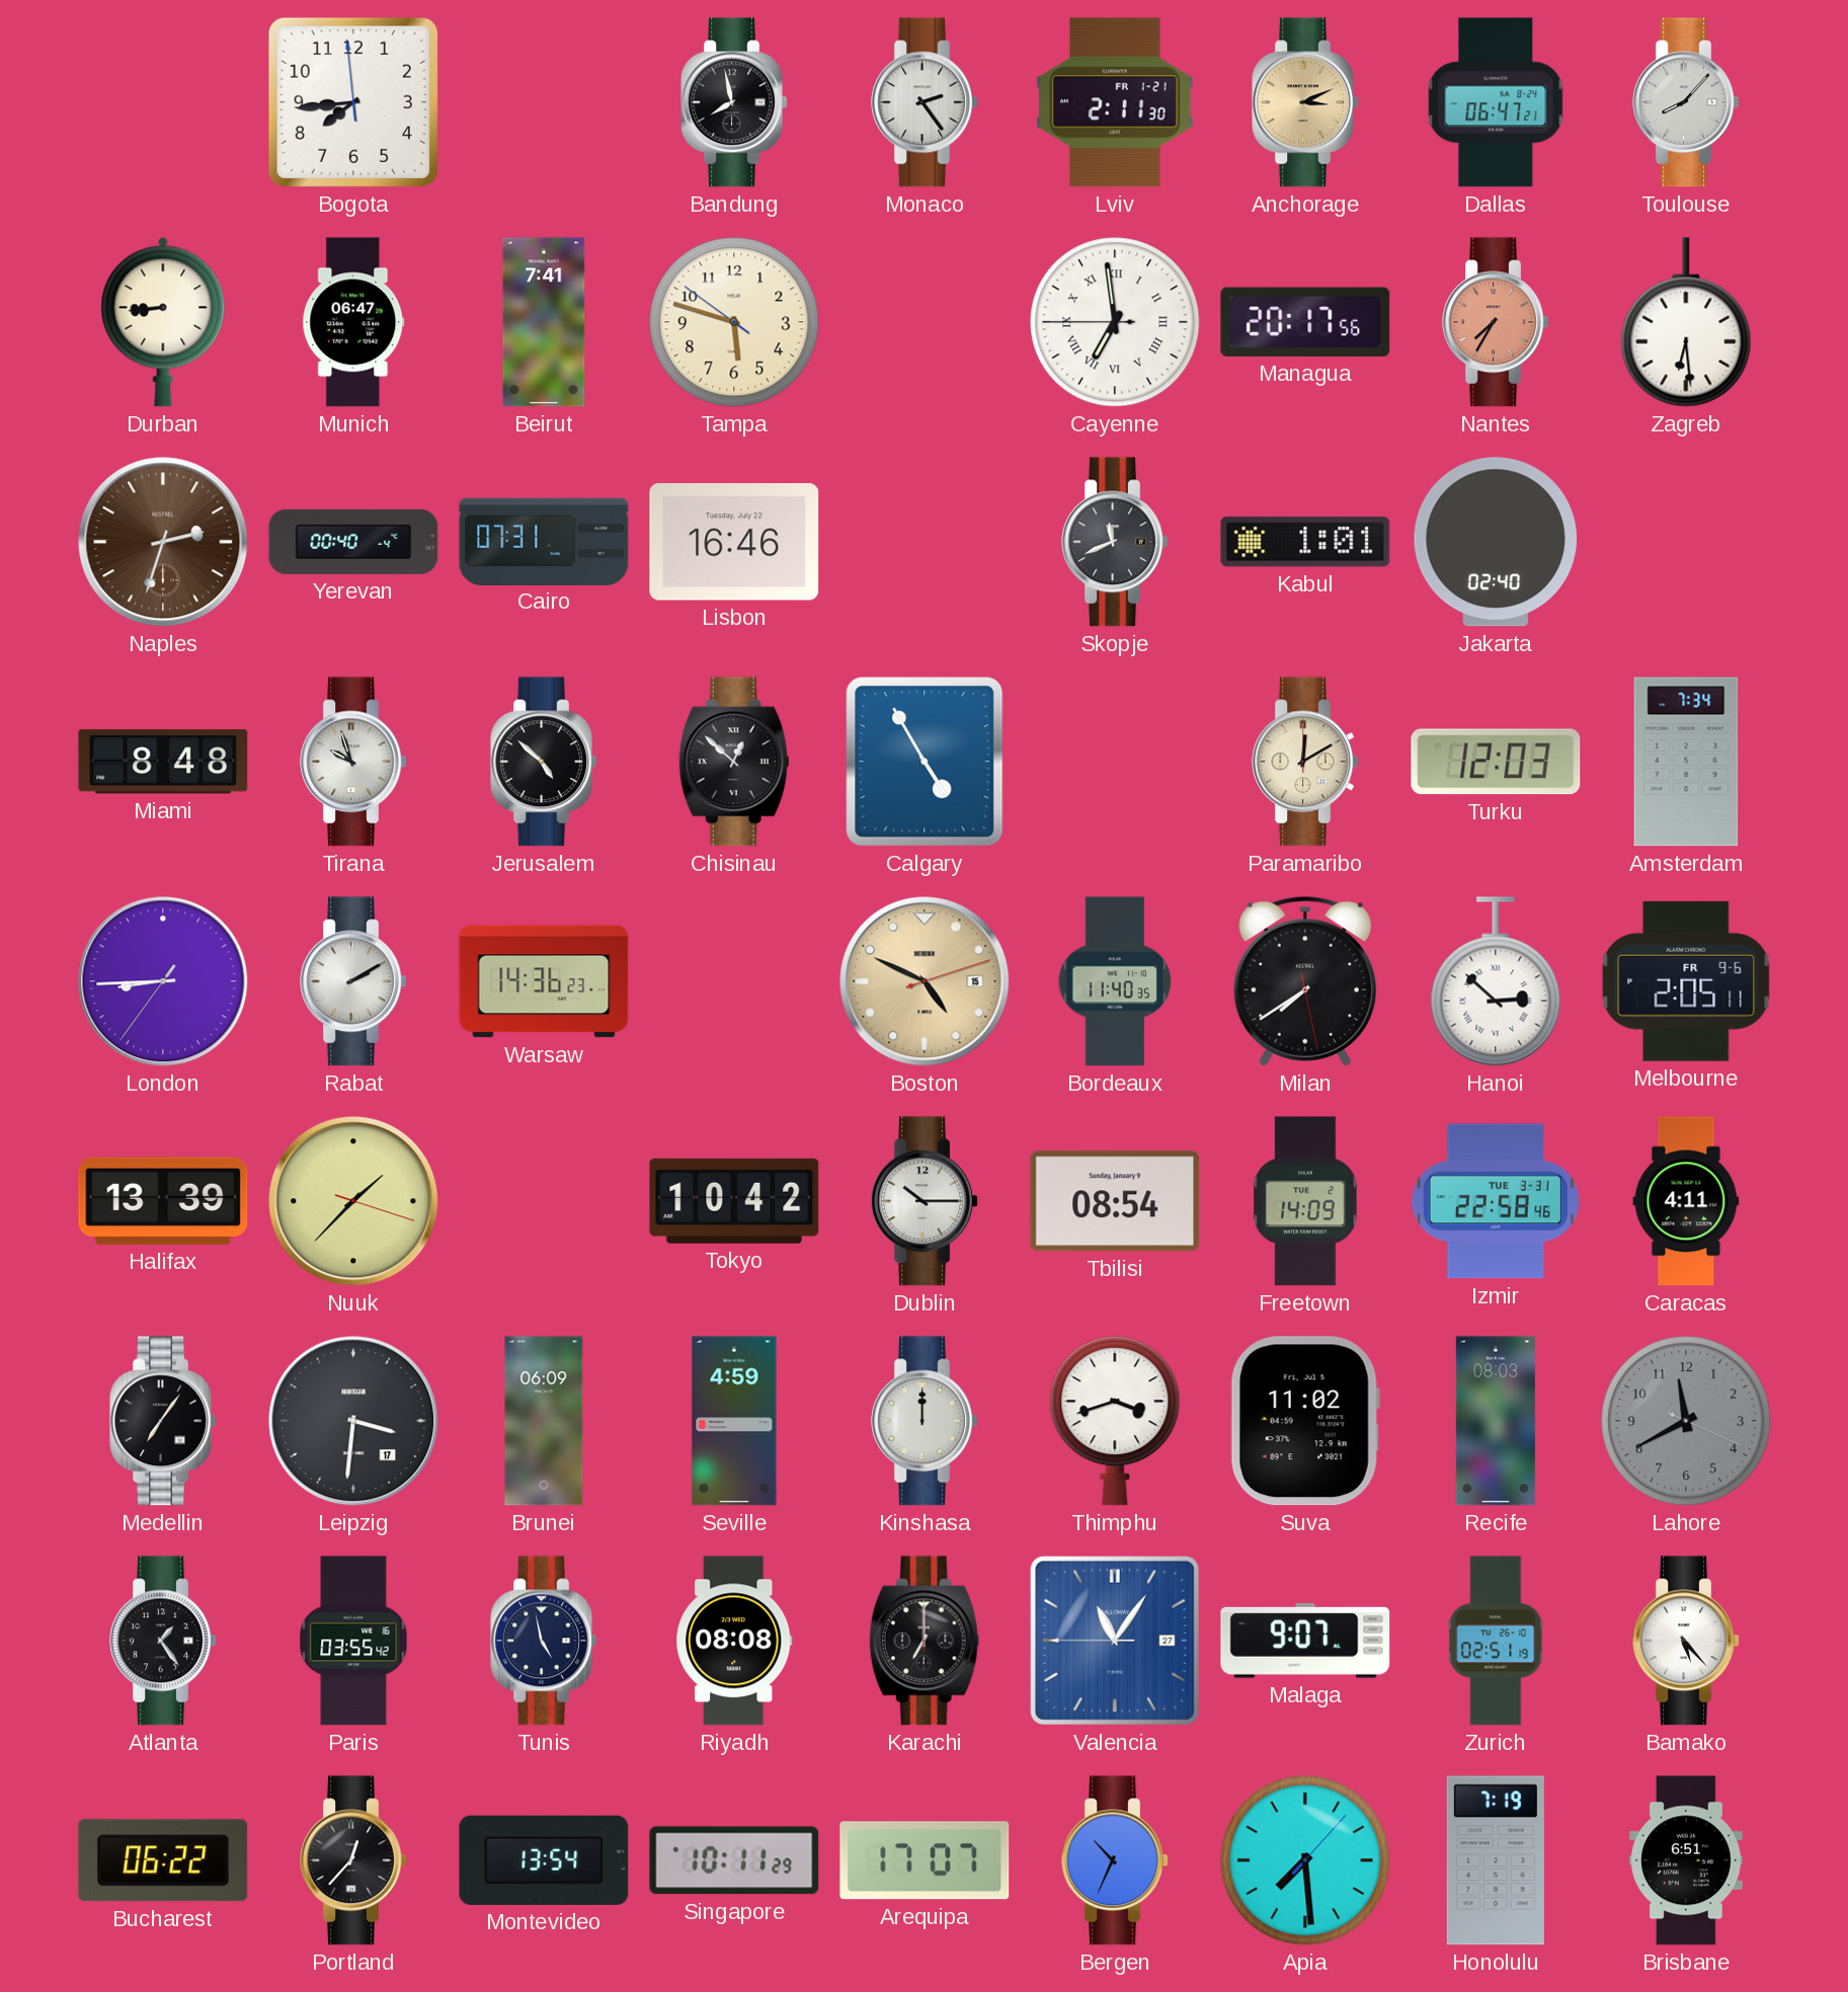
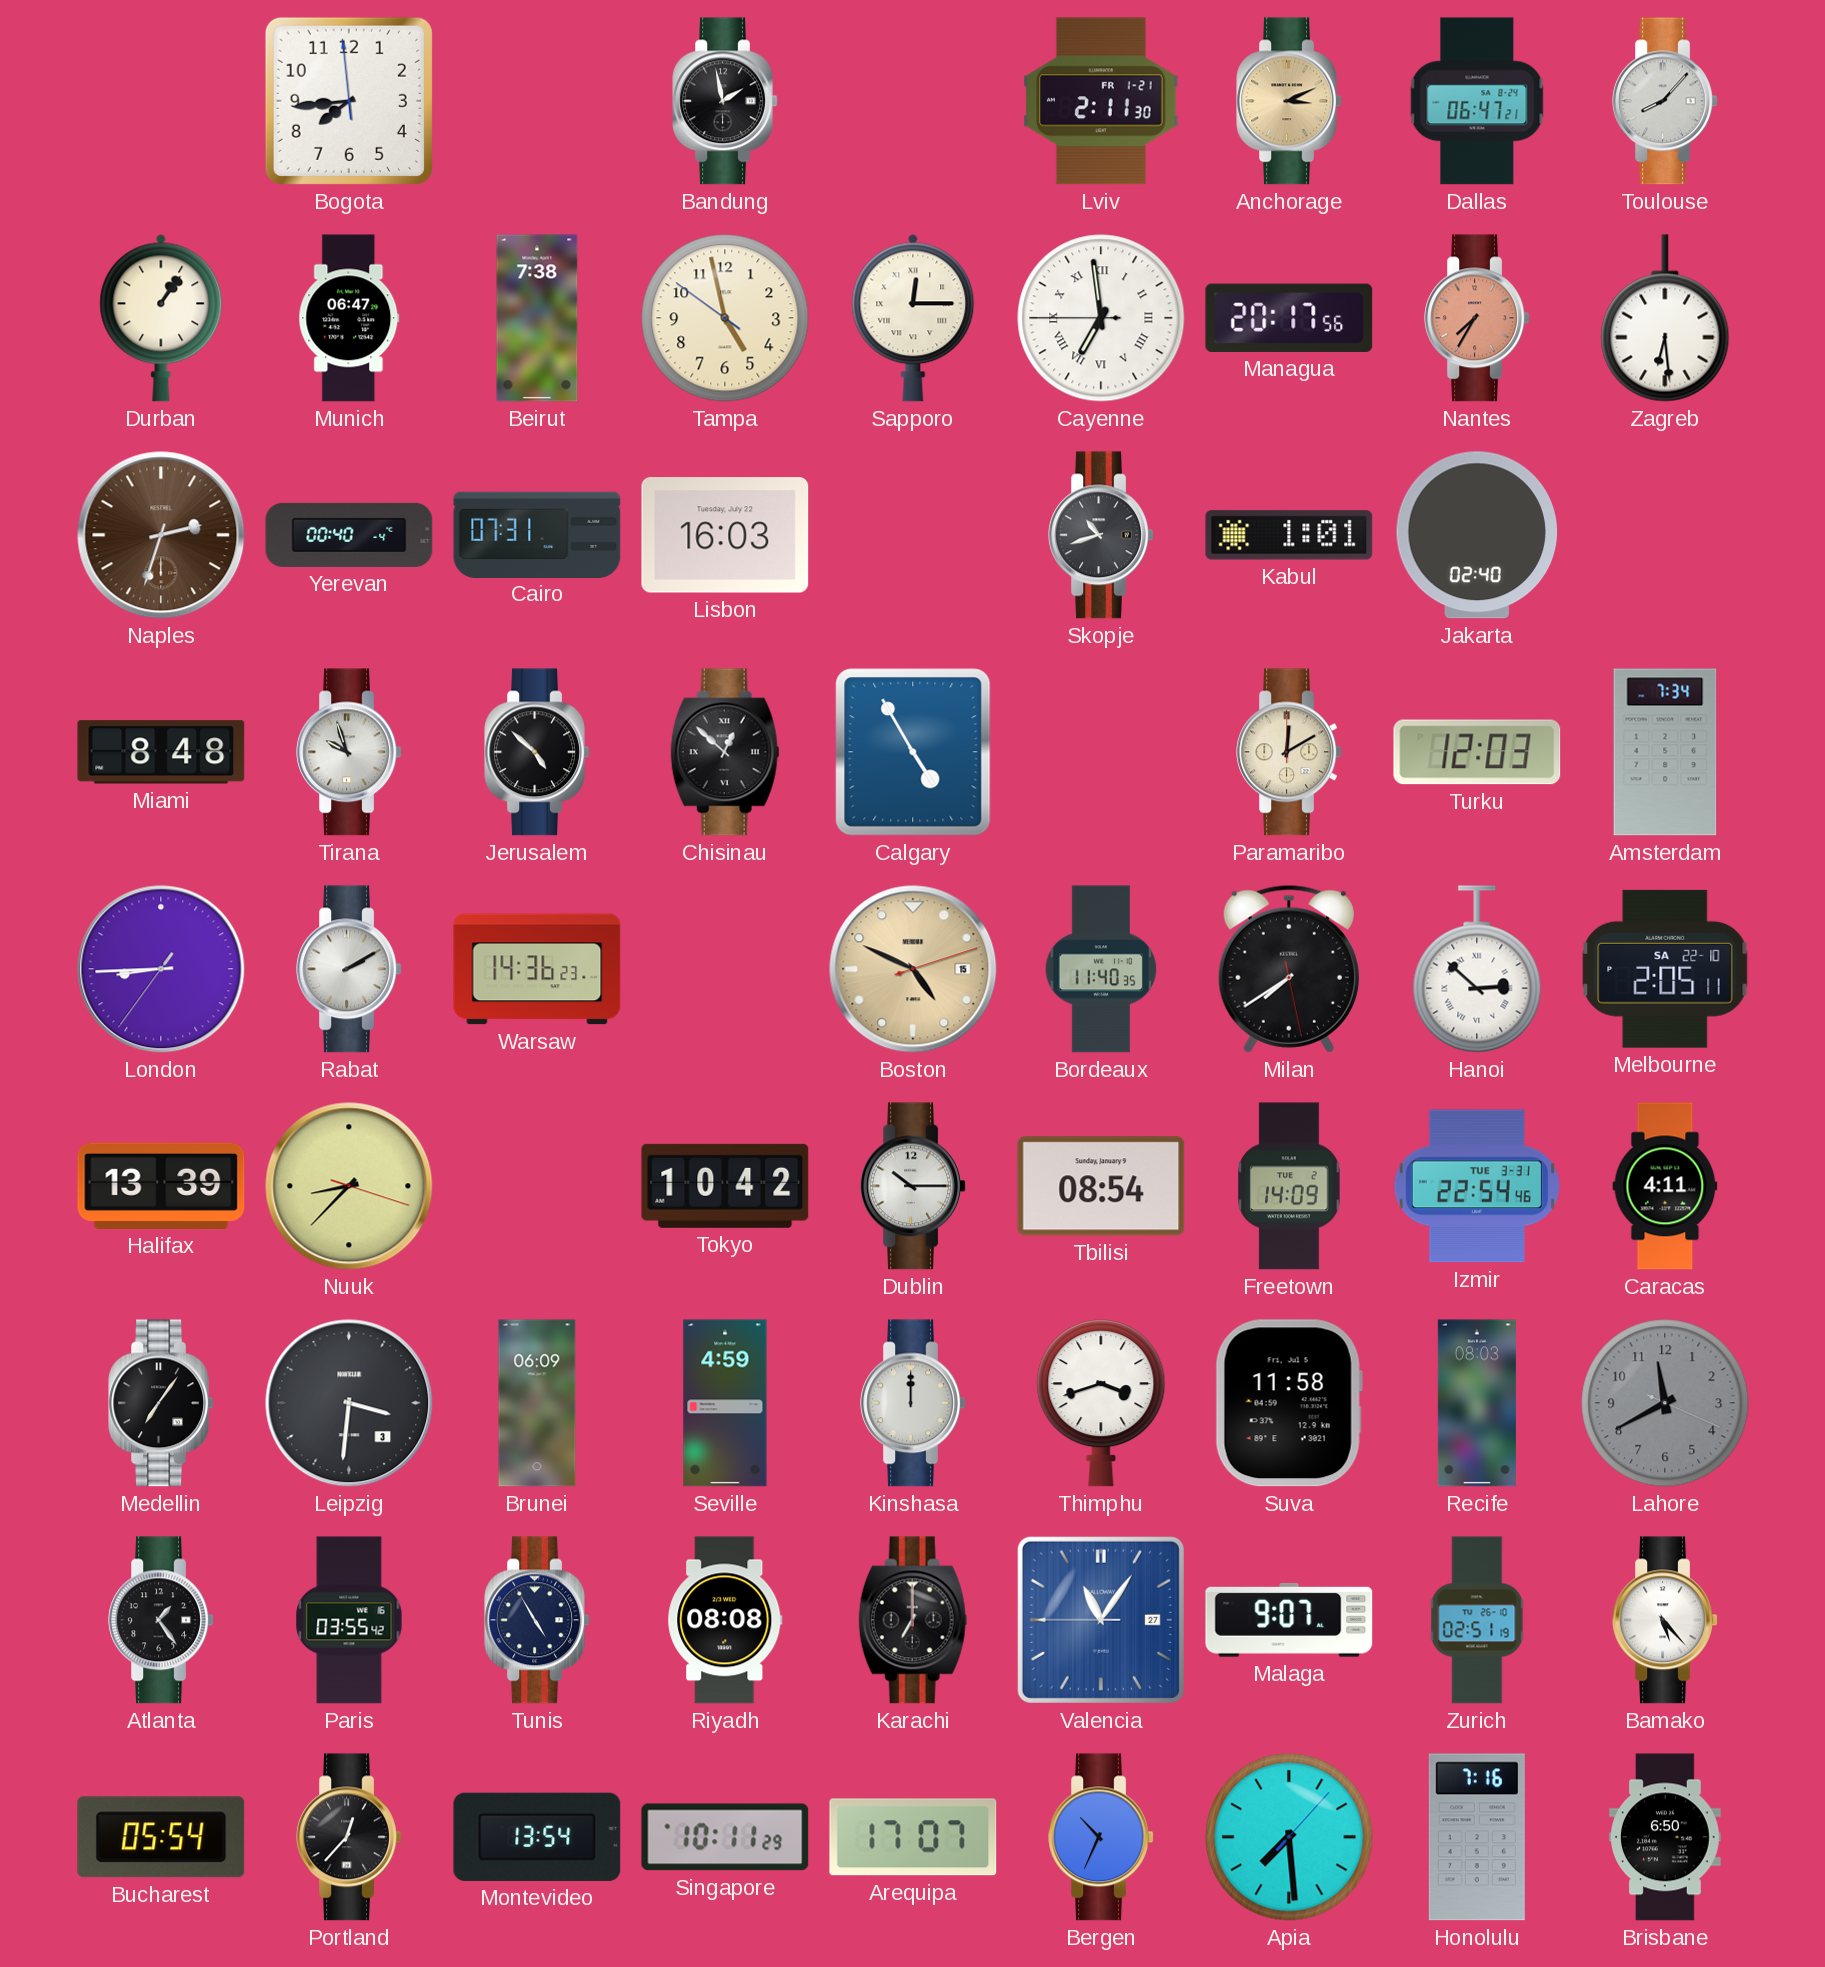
Bandung: 7:58 -> 1:58
Monaco: 2:24 -> none
Durban: 8:44 -> 1:06
Beirut: 7:41 -> 7:38
Tampa: 5:47 -> 4:57
Sapporo: none -> 12:15
Lisbon: 16:46 -> 16:03
Skopje: 11:41 -> 10:42
Melbourne date: FR 9-6 -> SA 22-10
Nuuk: 1:37 -> 8:37
Izmir: 22:58 -> 22:54
Leipzig date: 17 -> 3
Suva: 11:02 -> 11:58
Tunis: 4:58 -> 4:55
Bucharest: 06:22 -> 05:54
Honolulu: 7:19 -> 7:16
Brisbane: 6:51 -> 6:50
